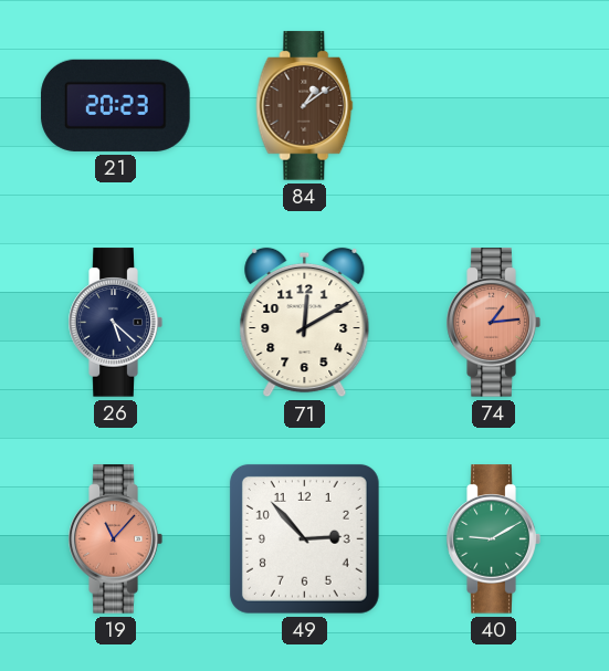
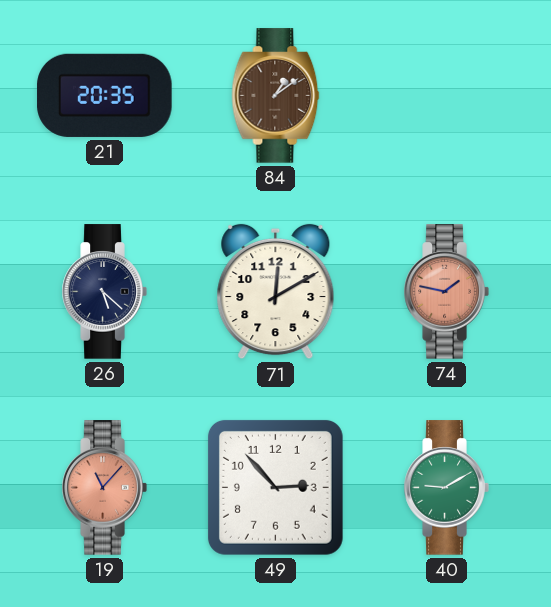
21: 20:23 -> 20:35
74: 1:14 -> 1:47
